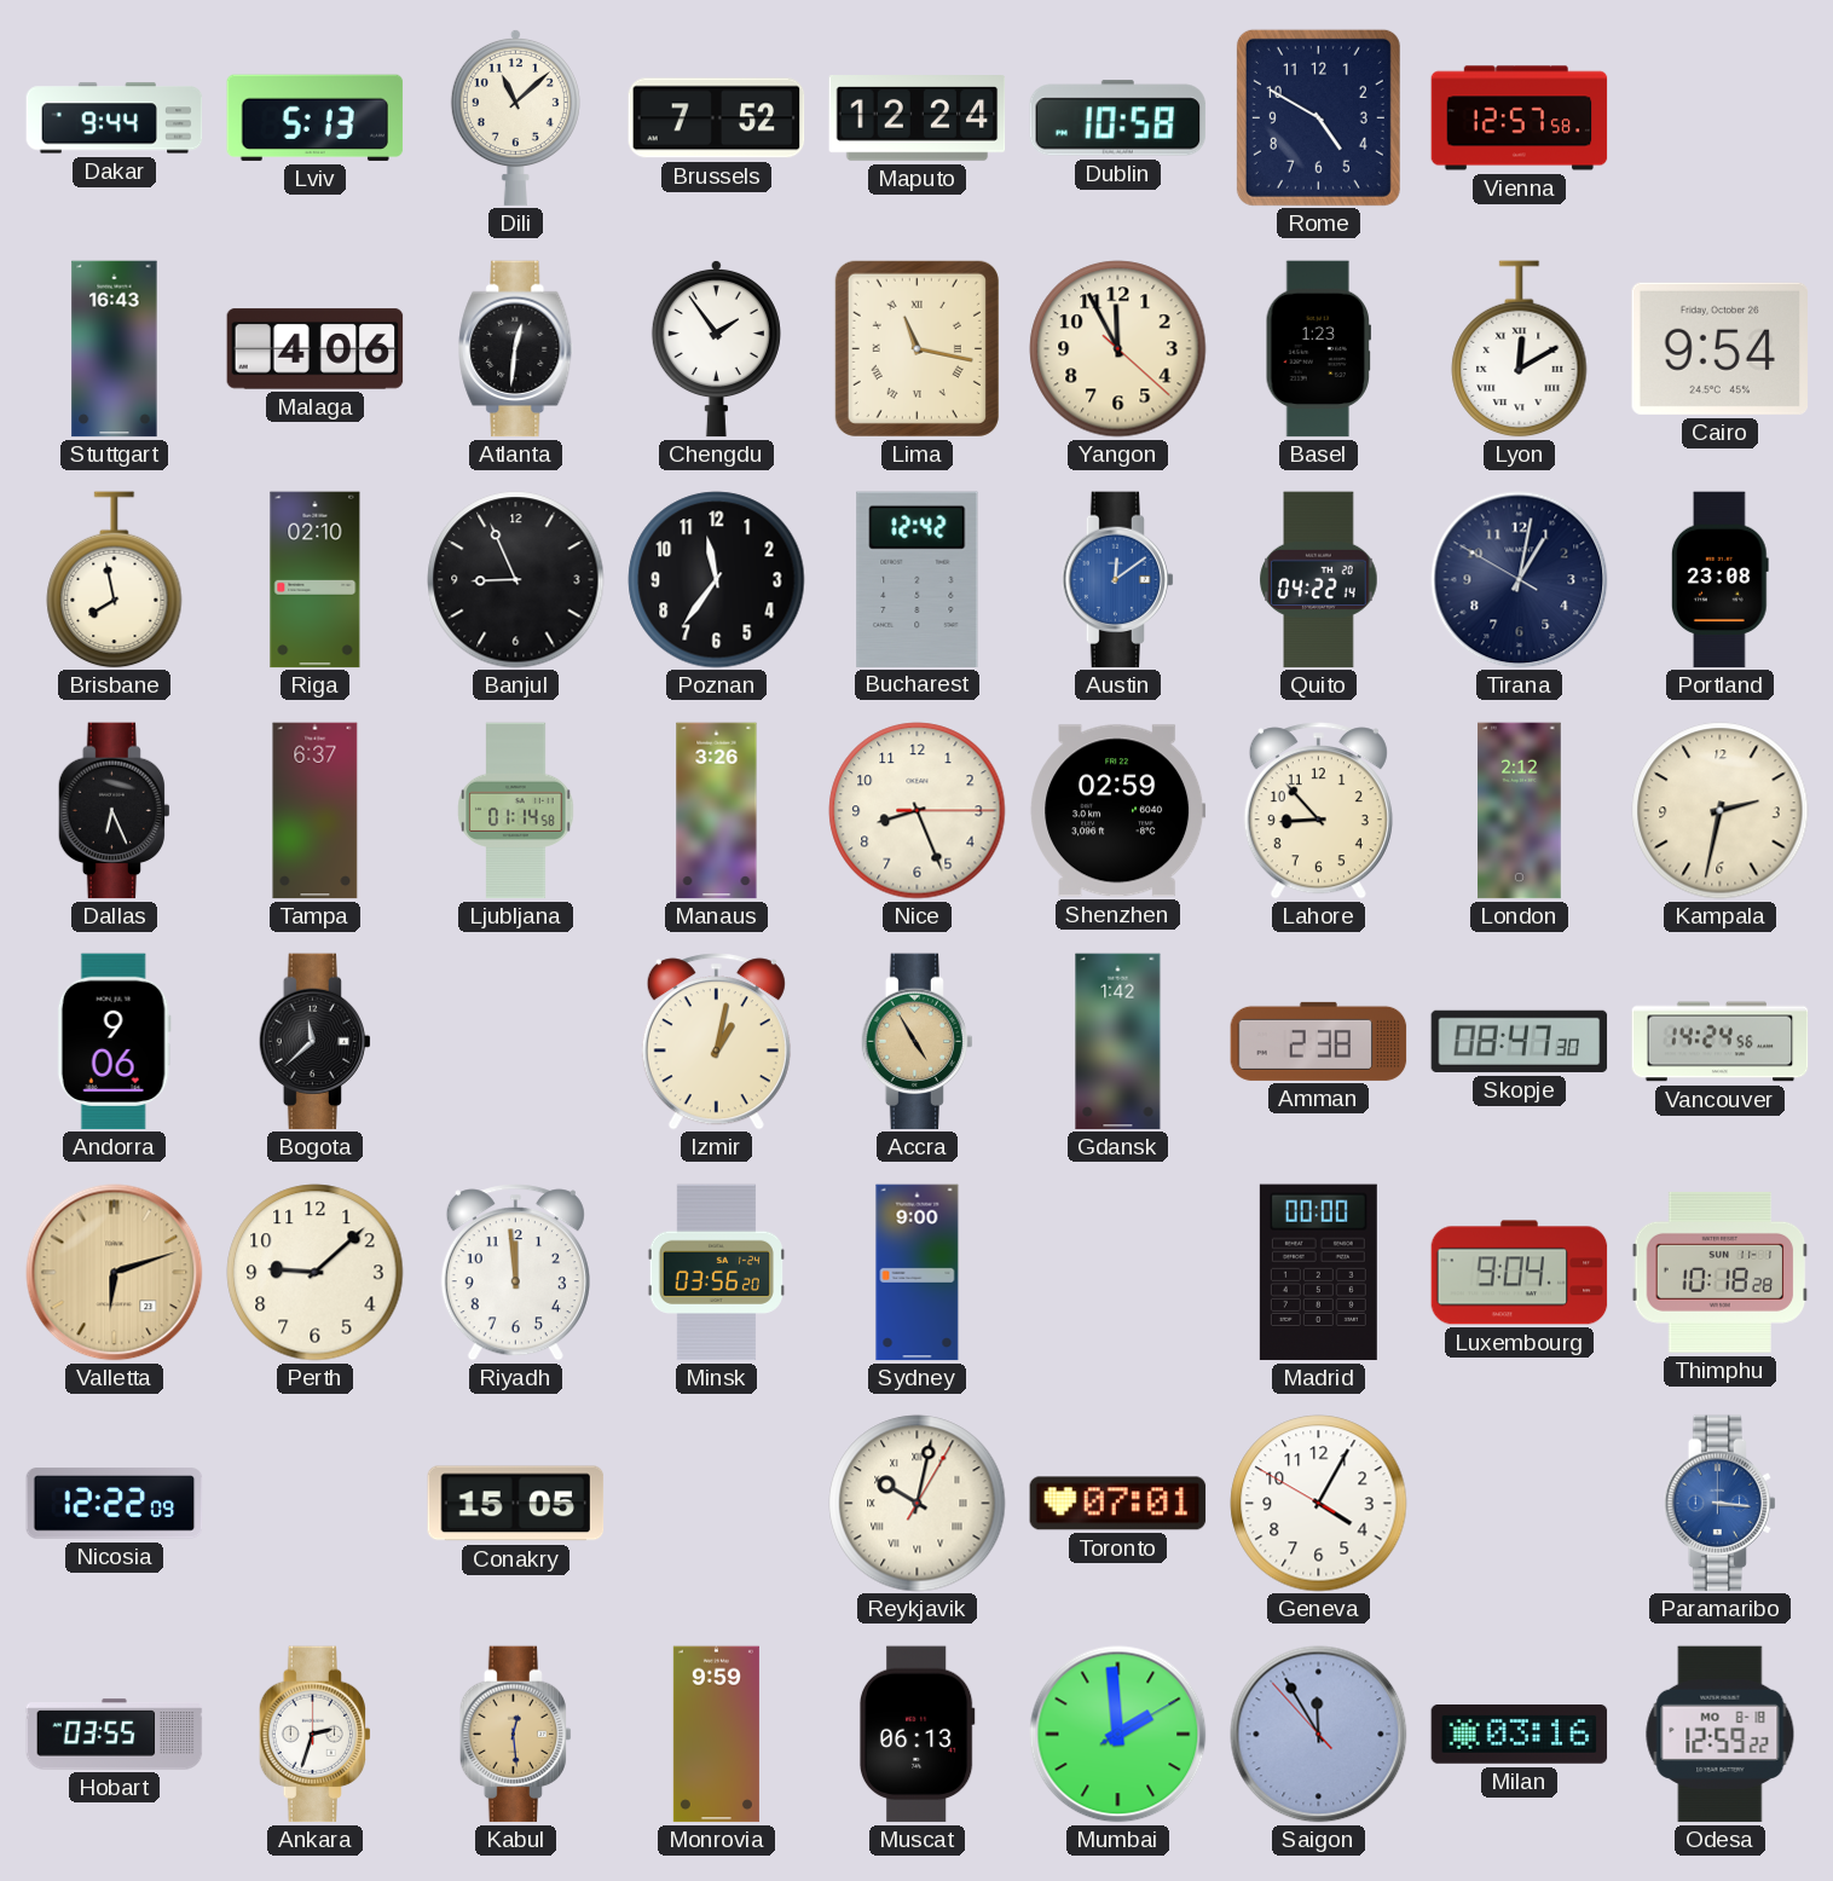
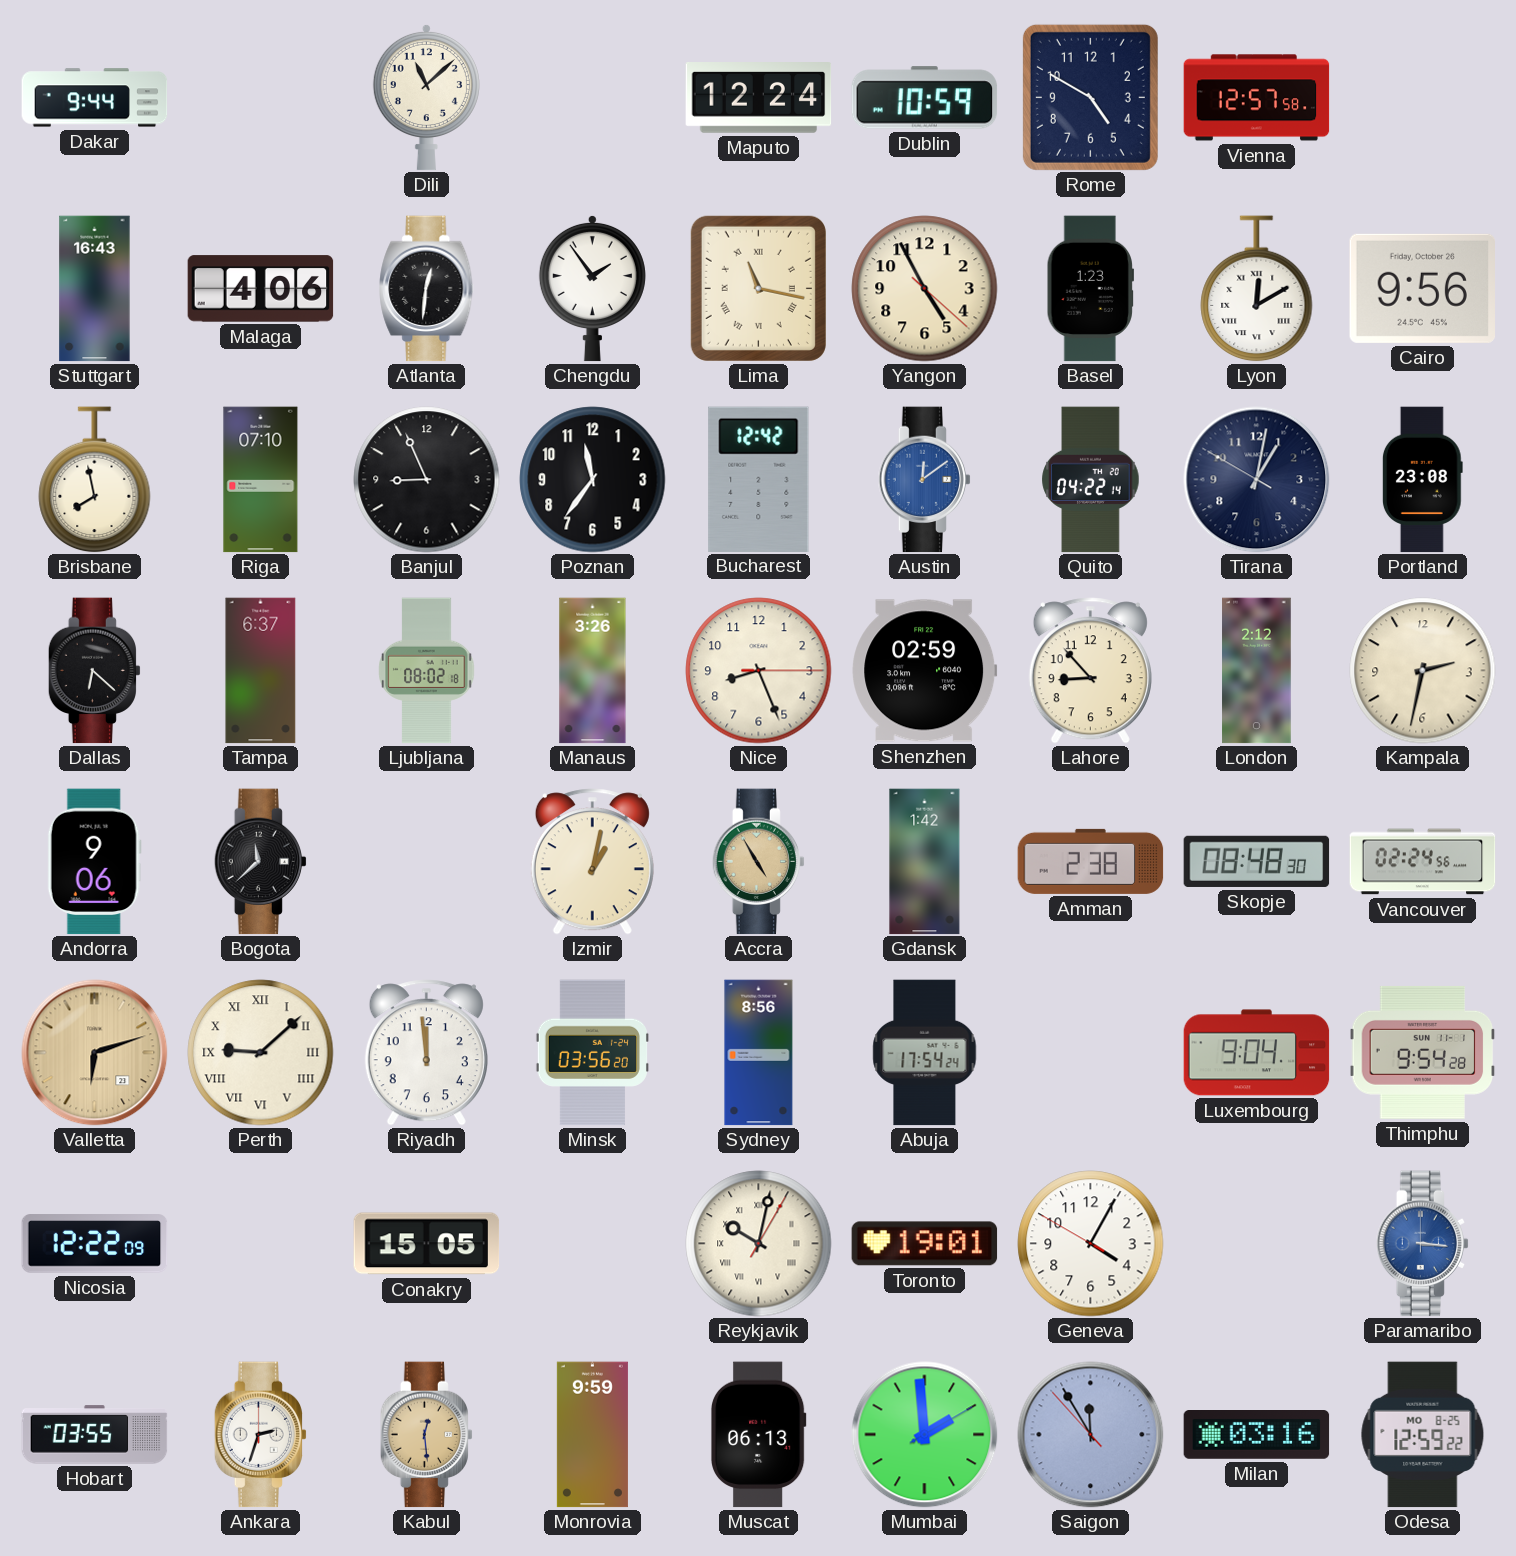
Lviv: 5:13 -> none
Brussels: 7:52 -> none
Dublin: 10:58 -> 10:59
Yangon: 11:55 -> 4:55
Cairo: 9:54 -> 9:56
Riga: 02:10 -> 07:10
Dallas: 6:26 -> 6:22
Ljubljana: 01:14 -> 08:02
Skopje: 08:47 -> 08:48
Vancouver: 14:24 -> 02:24
Perth numerals: Arabic -> Roman
Sydney: 9:00 -> 8:56
Abuja: none -> 17:54
Madrid: 00:00 -> none
Thimphu: 10:18 -> 9:54
Toronto: 07:01 -> 19:01
Odesa date: MO 8-18 -> MO 8-25
